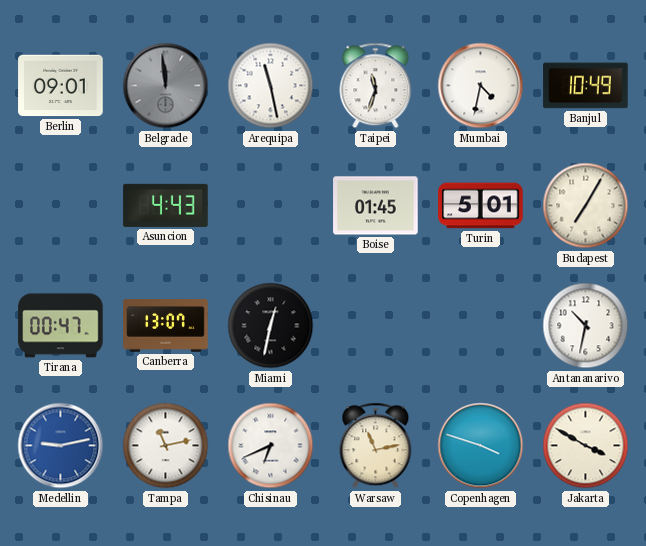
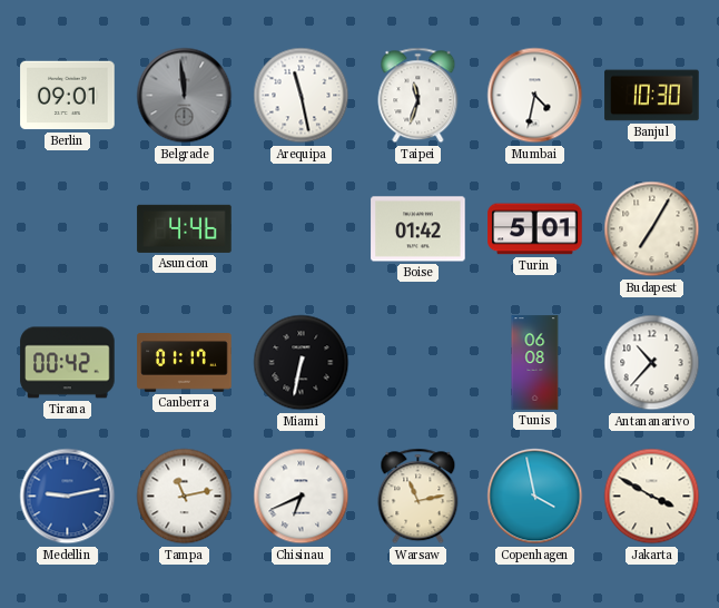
Banjul: 10:49 -> 10:30
Asuncion: 4:43 -> 4:46
Boise: 01:45 -> 01:42
Tirana: 00:47 -> 00:42
Canberra: 13:07 -> 01:17
Miami: 12:32 -> 6:32
Tunis: none -> 06:08
Antananarivo: 10:32 -> 10:37
Copenhagen: 3:48 -> 3:58
